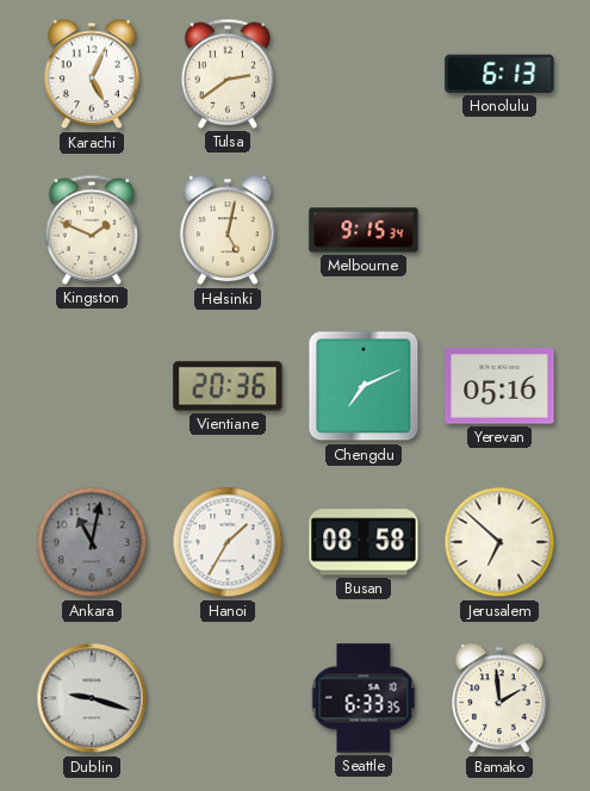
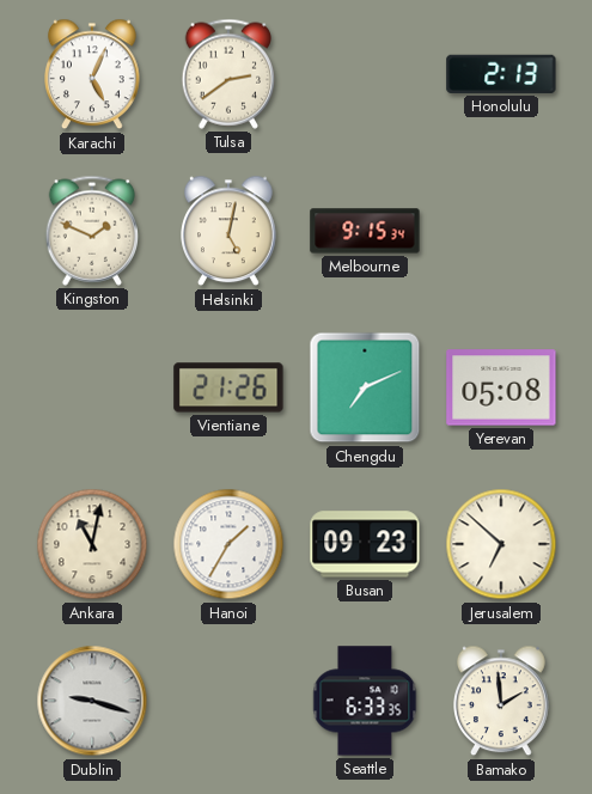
Honolulu: 6:13 -> 2:13
Vientiane: 20:36 -> 21:26
Yerevan: 05:16 -> 05:08
Ankara dial: grey -> cream
Busan: 08:58 -> 09:23
